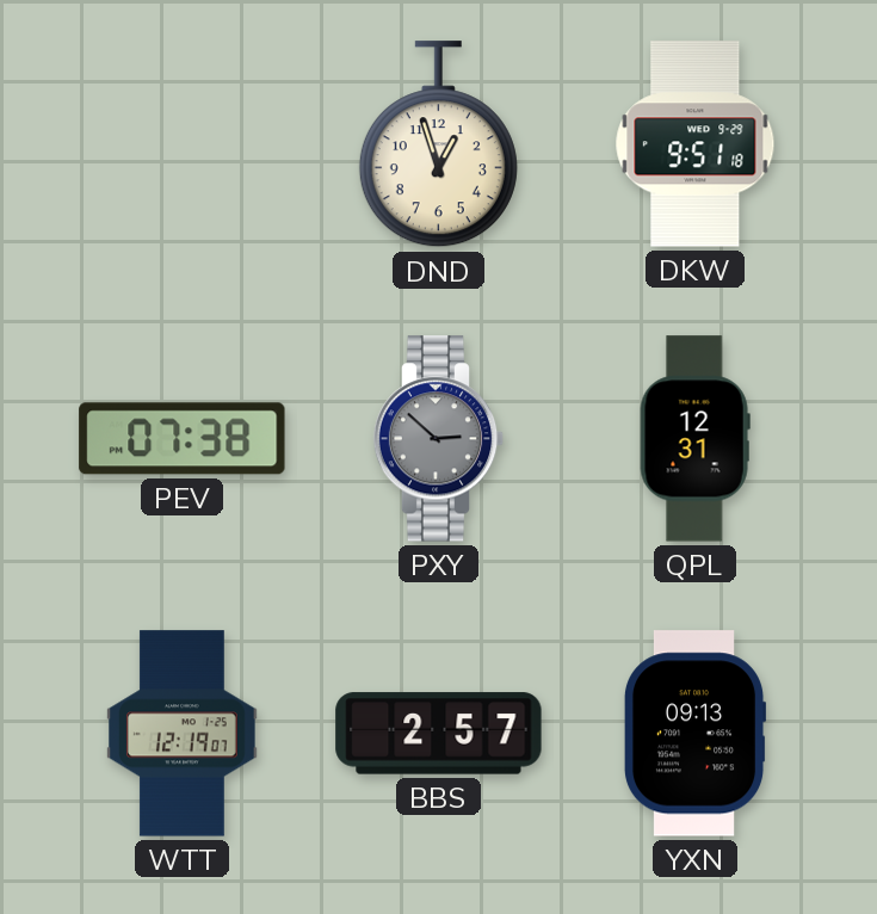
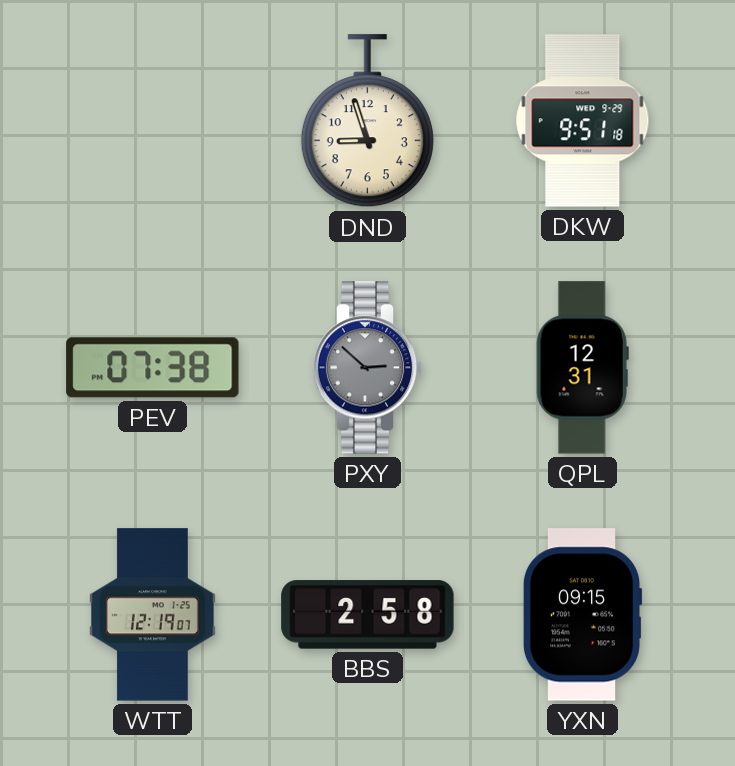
DND: 12:57 -> 8:57
BBS: 2:57 -> 2:58
YXN: 09:13 -> 09:15
